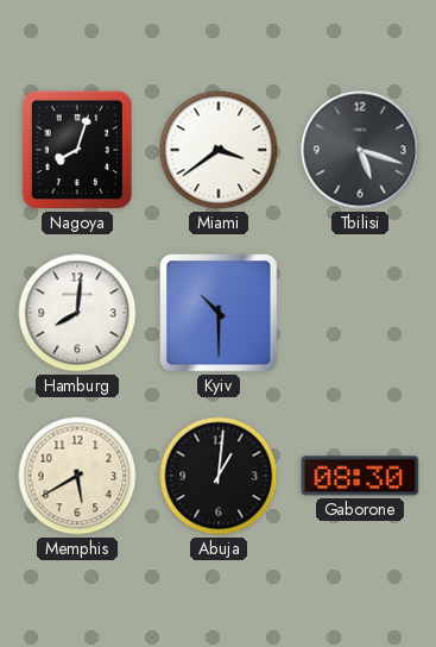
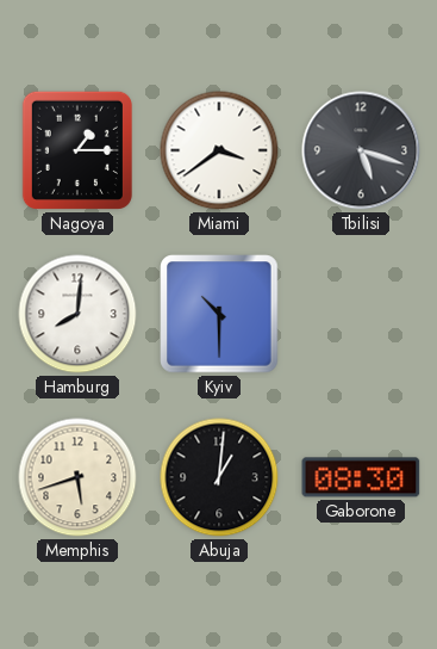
Nagoya: 8:03 -> 1:15
Memphis: 5:40 -> 5:42
